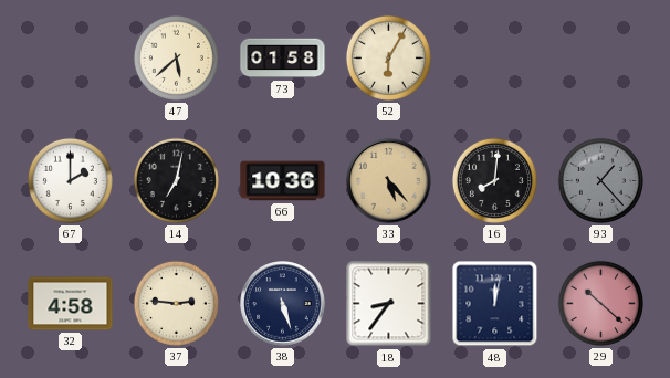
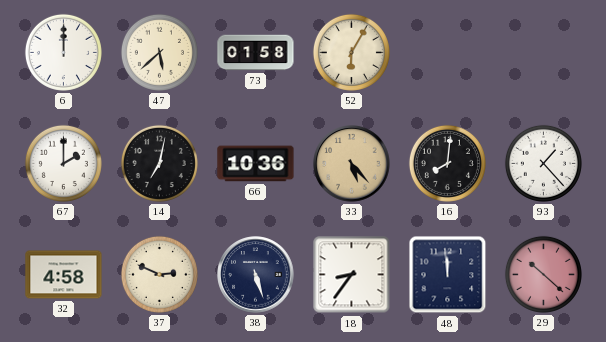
6: none -> 12:00
93 dial: grey -> white
37: 2:46 -> 2:49
48: 12:02 -> 11:59
